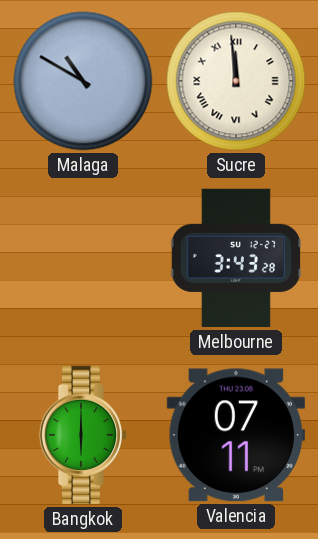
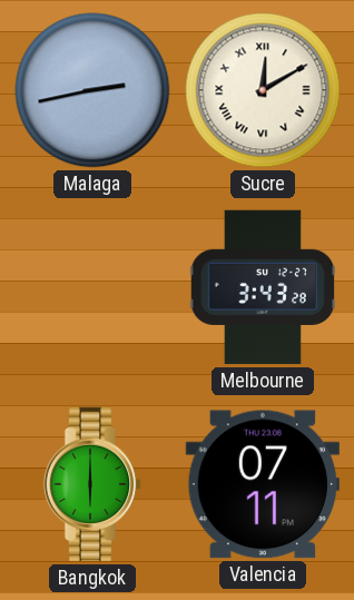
Malaga: 10:50 -> 2:43
Sucre: 11:59 -> 12:10
